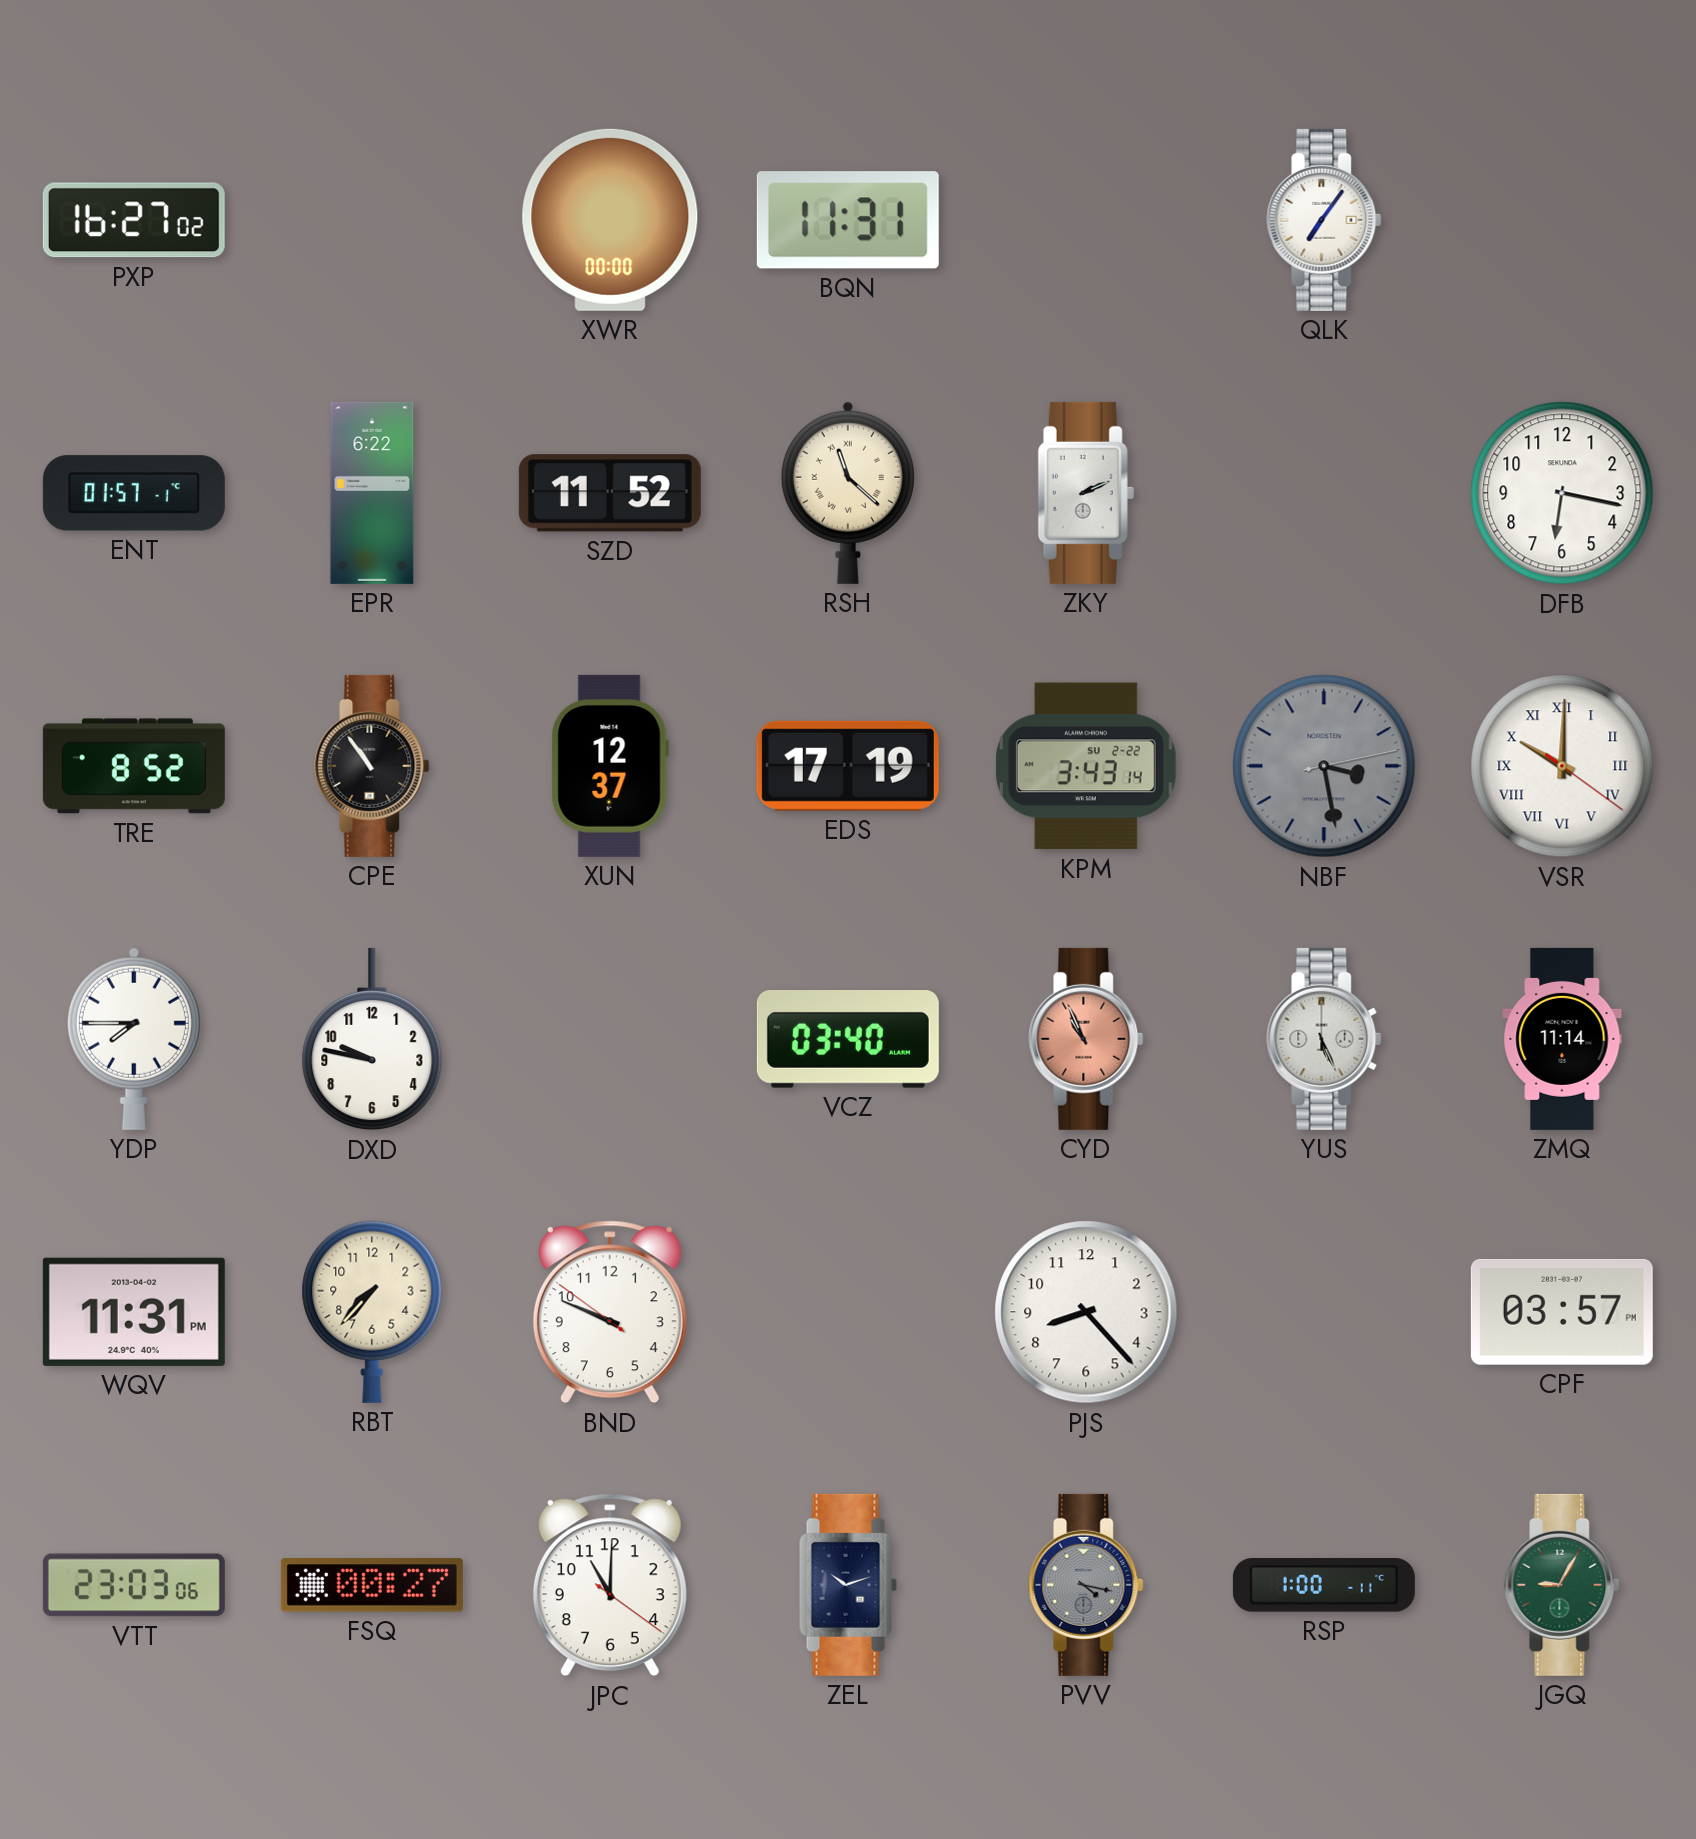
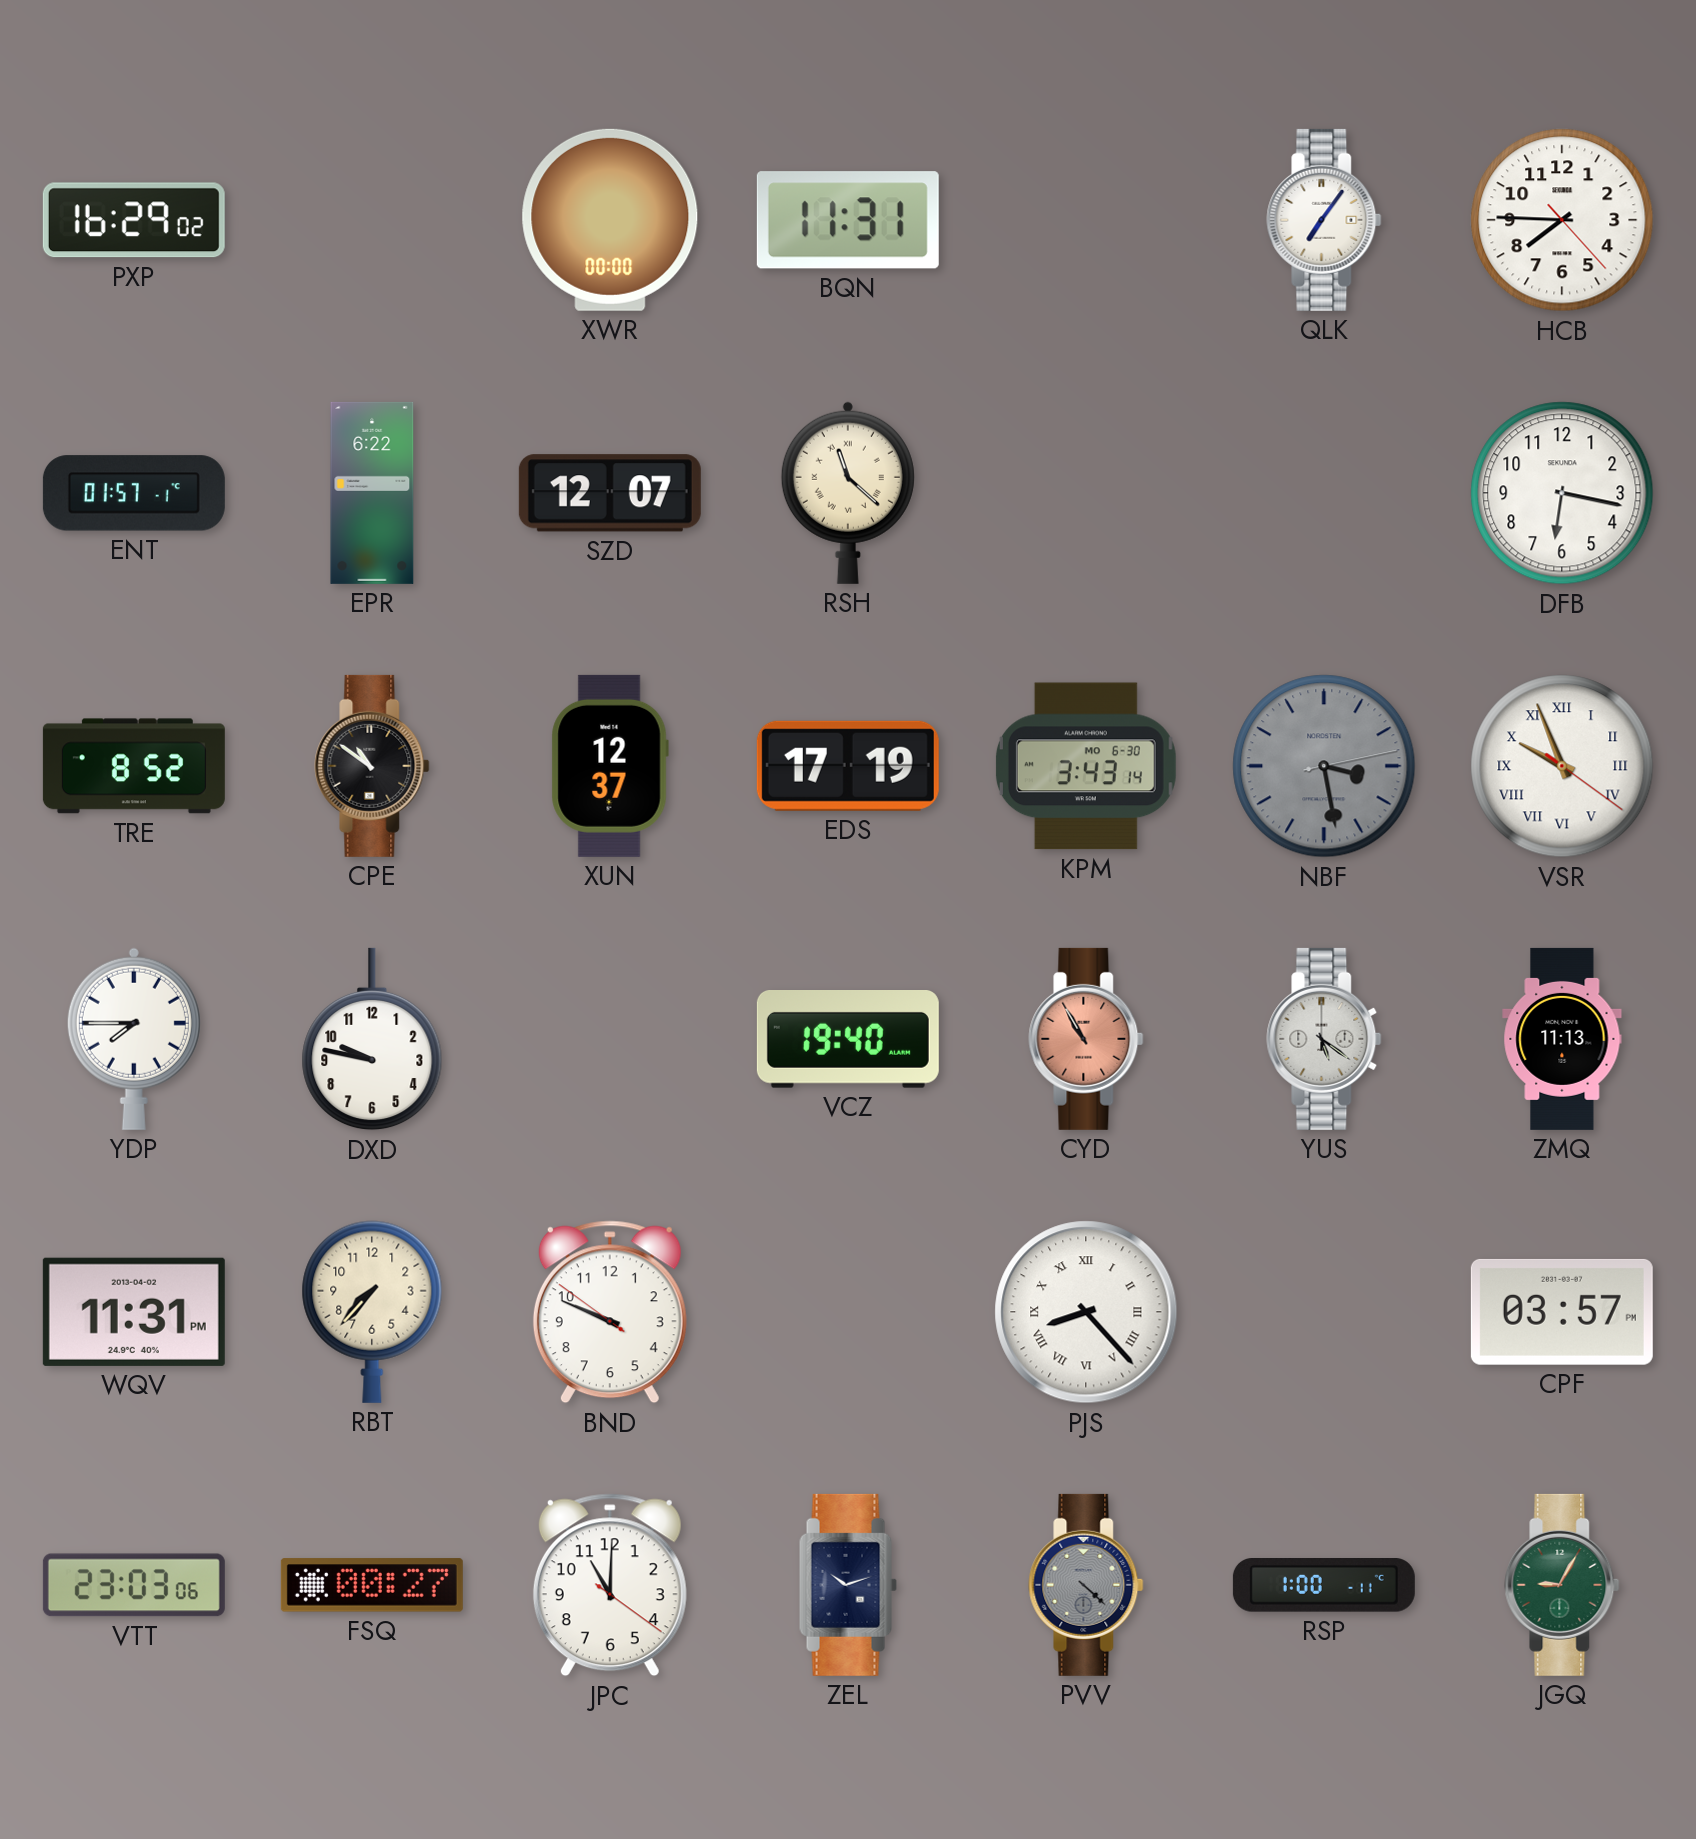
PXP: 16:27 -> 16:29
HCB: none -> 7:45
SZD: 11:52 -> 12:07
ZKY: 2:11 -> none
CPE: 10:54 -> 10:51
KPM date: SU 2-22 -> MO 6-30
VSR: 10:00 -> 9:56
VCZ: 03:40 -> 19:40
CYD: 10:56 -> 10:55
YUS: 5:26 -> 5:21
ZMQ: 11:14 -> 11:13
PJS numerals: Arabic -> Roman
PVV: 4:17 -> 4:22
